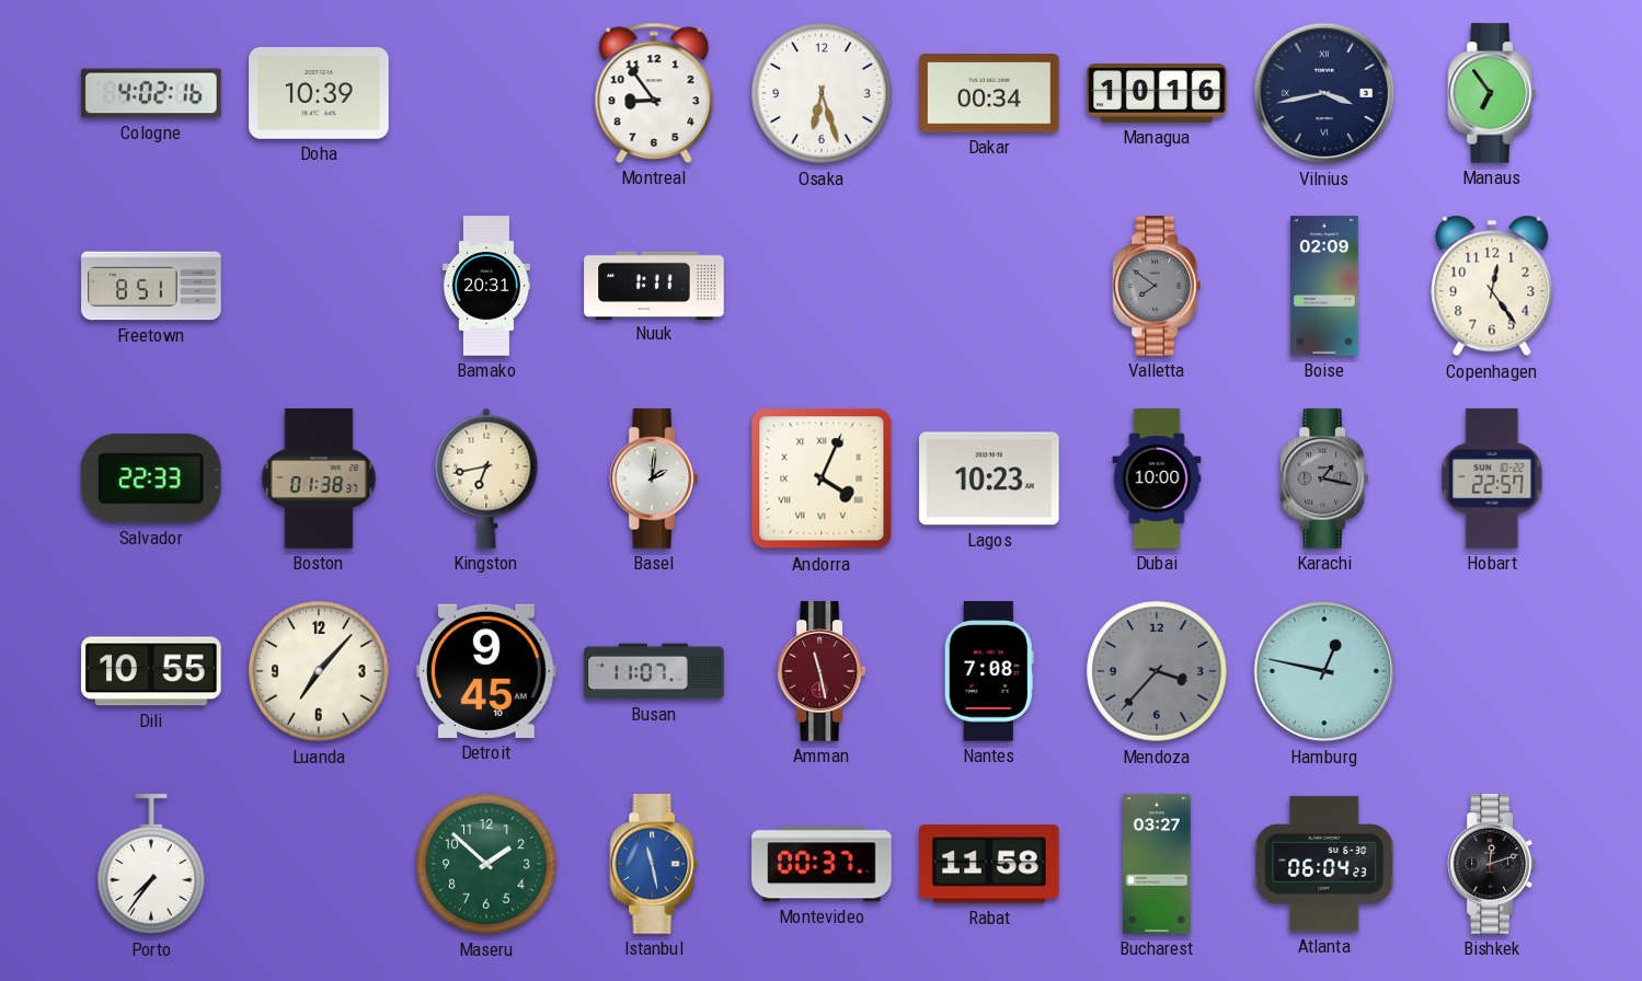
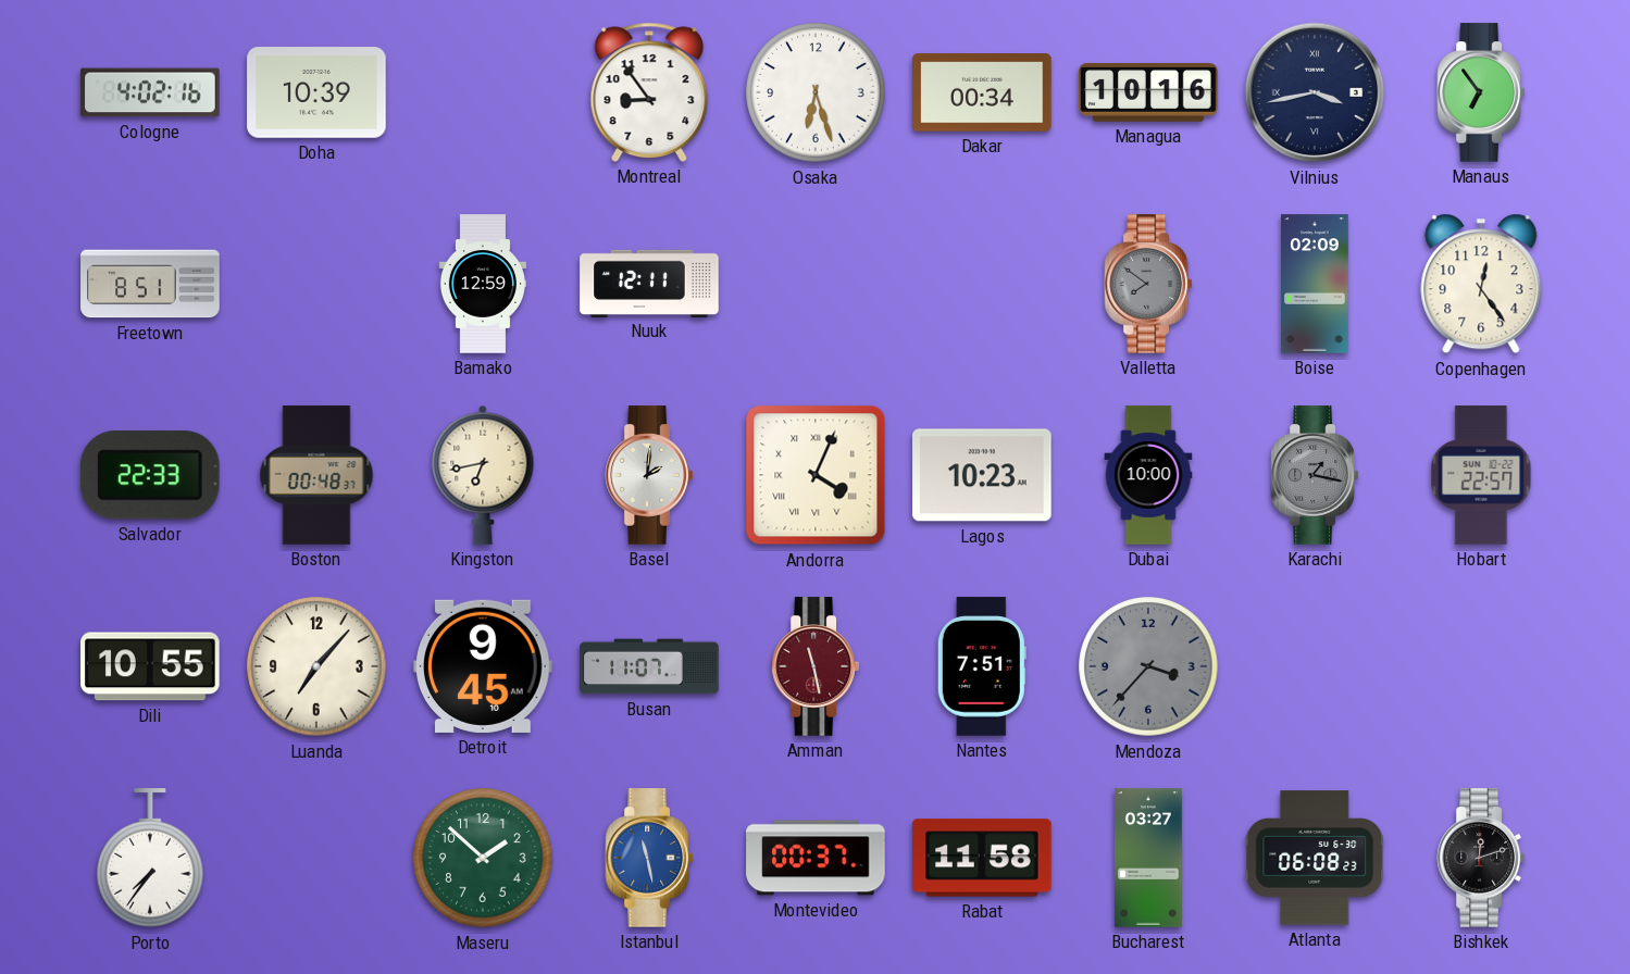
Bamako: 20:31 -> 12:59
Nuuk: 1:11 -> 12:11
Boston: 01:38 -> 00:48
Nantes: 7:08 -> 7:51
Hamburg: 12:47 -> none
Atlanta: 06:04 -> 06:08
